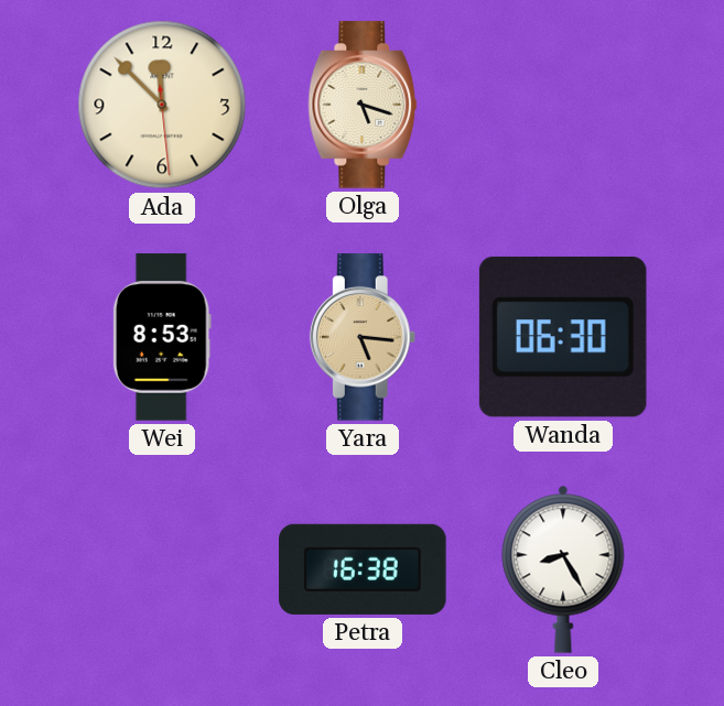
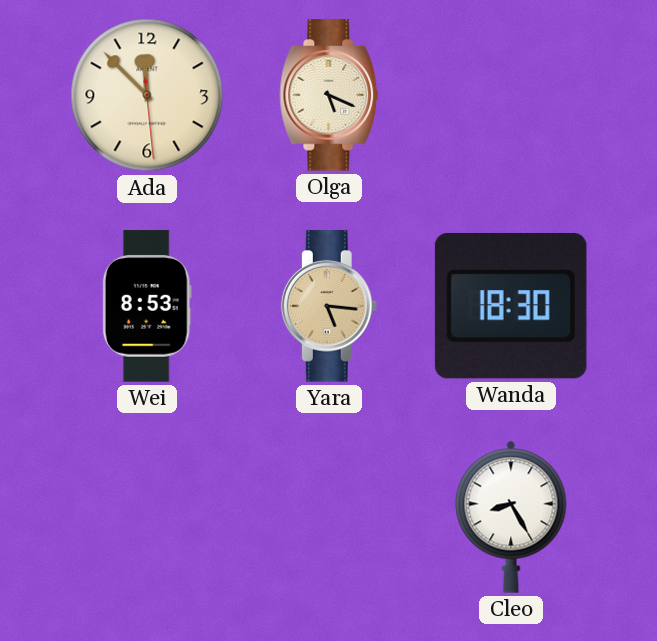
Olga: 5:18 -> 5:19
Wanda: 06:30 -> 18:30
Petra: 16:38 -> none
